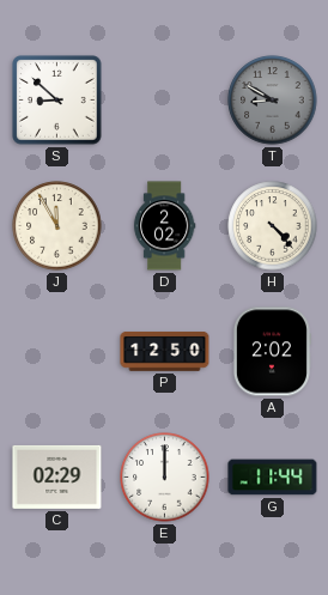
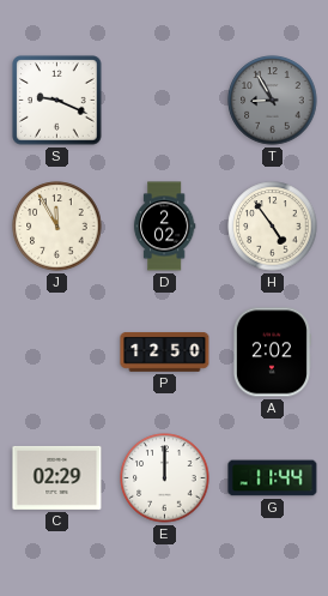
S: 8:52 -> 9:19
T: 8:50 -> 8:55
H: 4:23 -> 4:54
